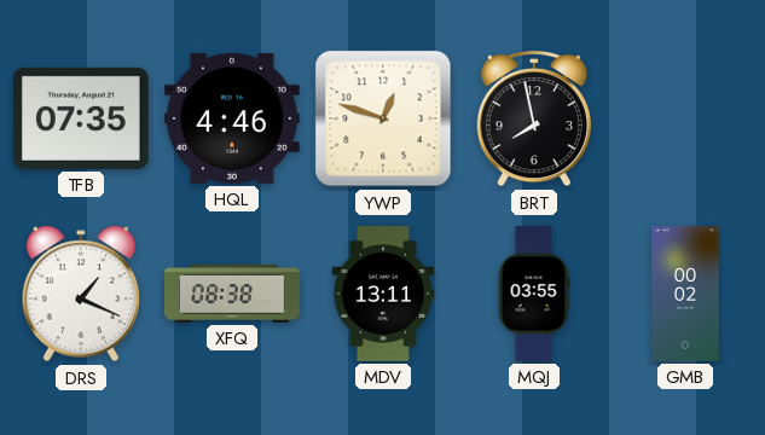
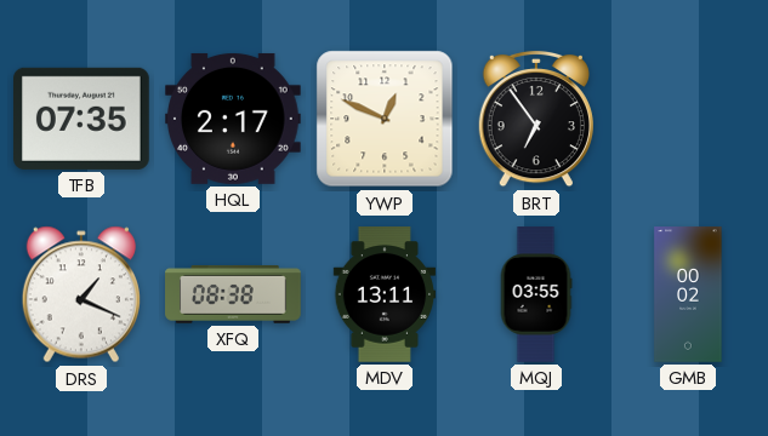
HQL: 4:46 -> 2:17
YWP: 12:48 -> 12:49
BRT: 7:58 -> 6:54
